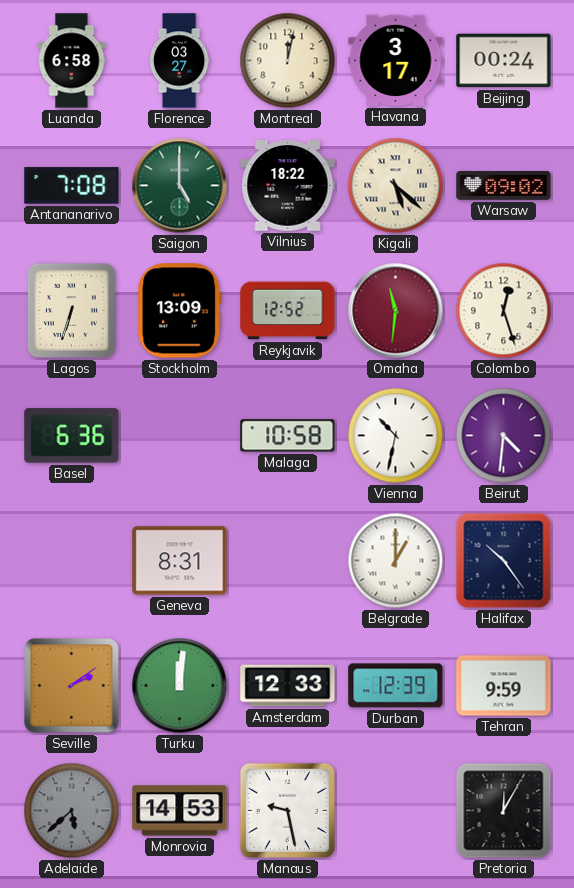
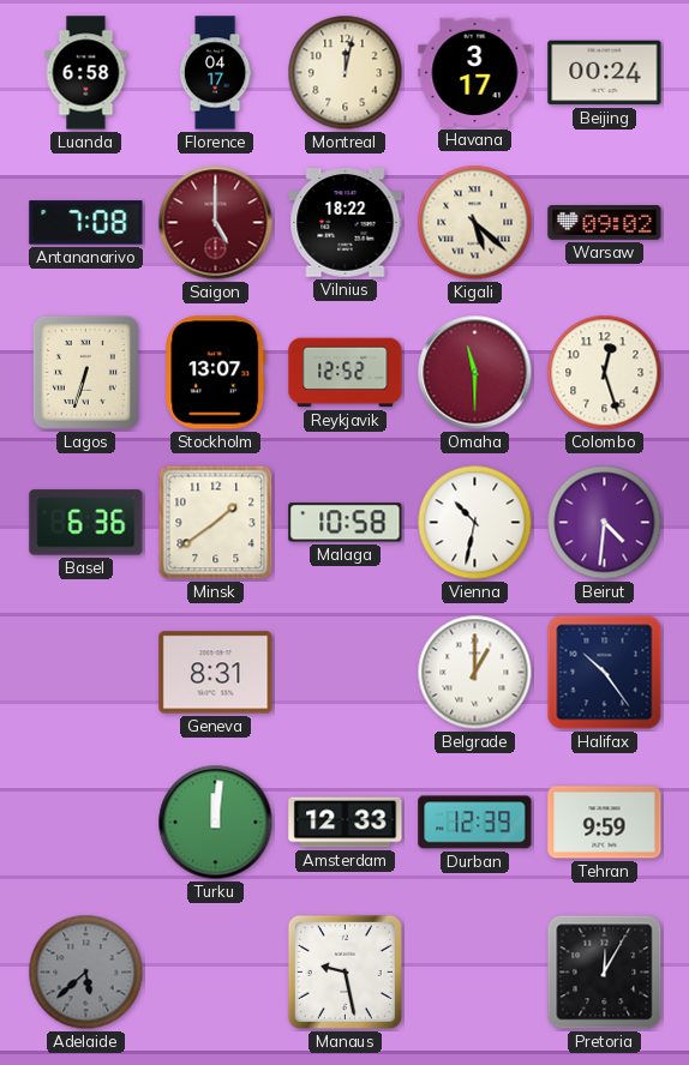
Florence: 03:27 -> 04:17
Saigon dial: green -> burgundy
Stockholm: 13:09 -> 13:07
Omaha: 11:31 -> 11:30
Minsk: none -> 1:39
Seville: 2:09 -> none
Monrovia: 14:53 -> none
